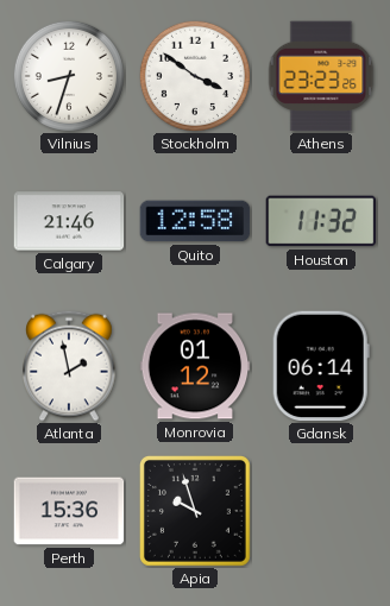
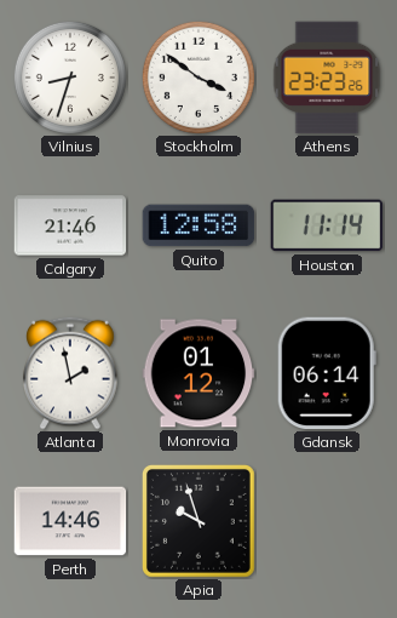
Houston: 11:32 -> 11:14
Perth: 15:36 -> 14:46
